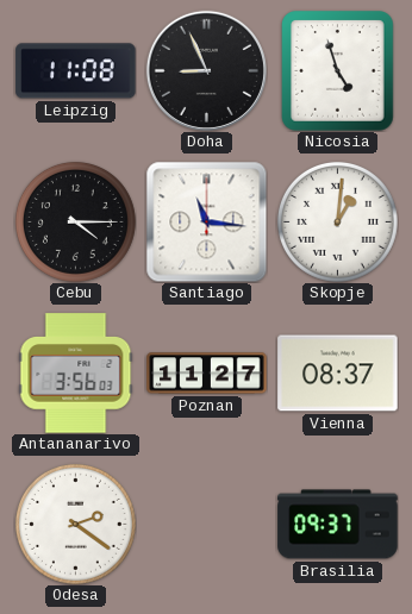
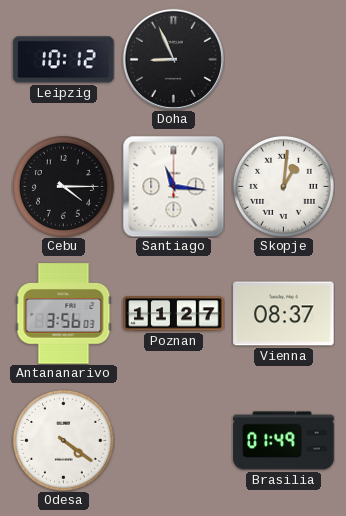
Leipzig: 11:08 -> 10:12
Nicosia: 4:57 -> none
Odesa: 2:21 -> 4:21
Brasilia: 09:37 -> 01:49
